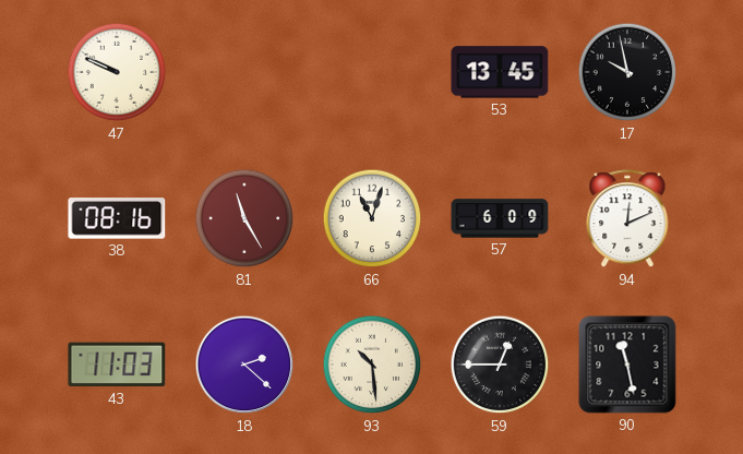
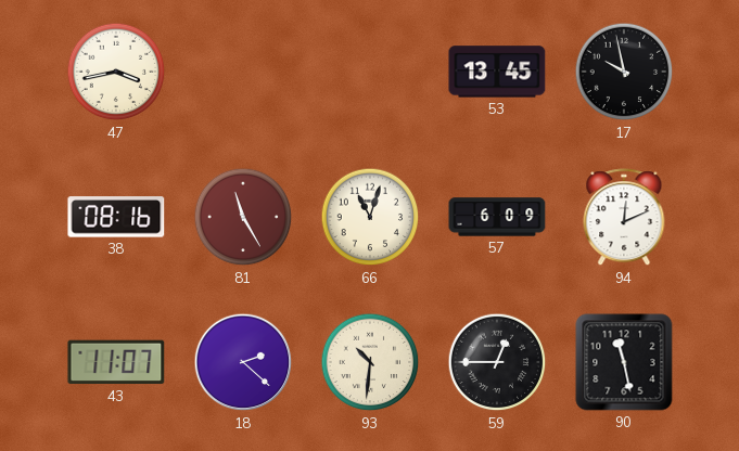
47: 9:49 -> 3:43
43: 11:03 -> 11:07
93: 10:29 -> 10:31
